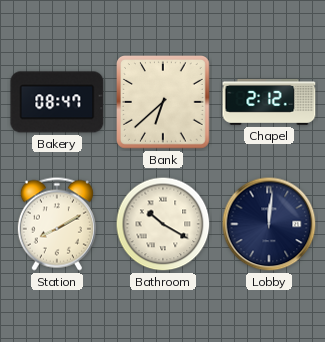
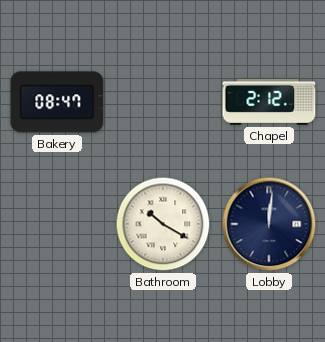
Bank: 6:38 -> none
Station: 8:10 -> none
